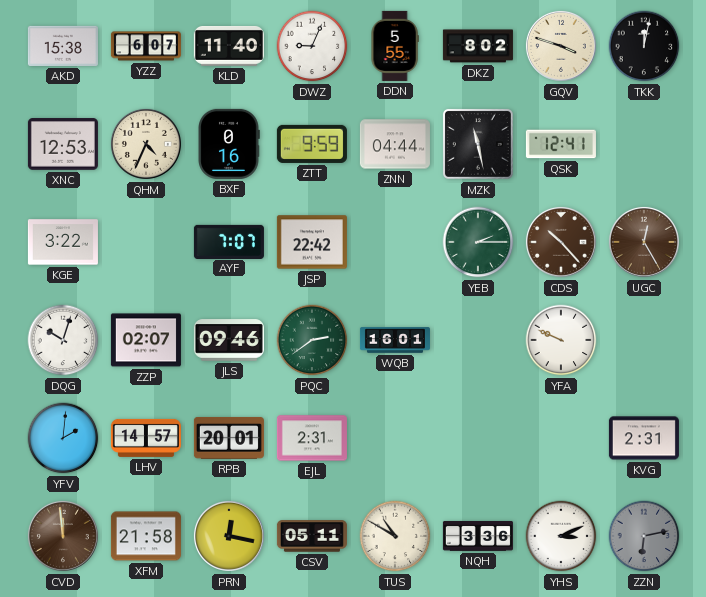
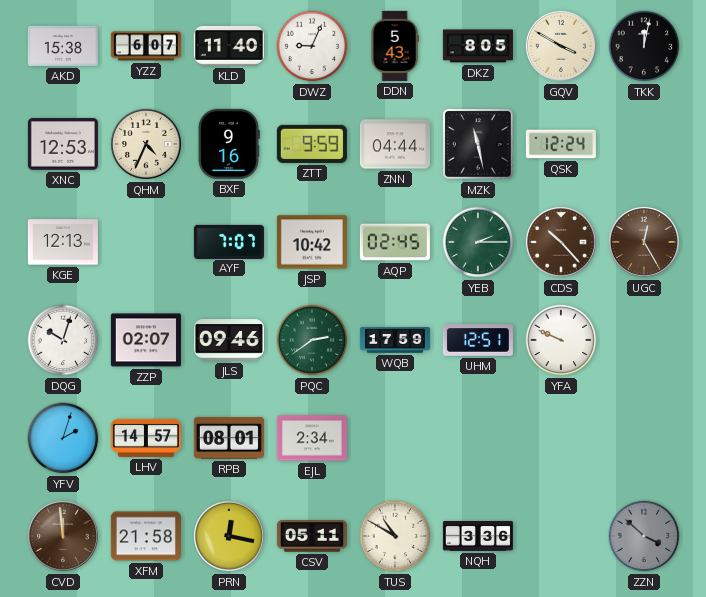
DDN: 5:55 -> 5:43
DKZ: 8:02 -> 8:05
GQV: 3:48 -> 3:50
BXF: 0:16 -> 9:16
QSK: 12:41 -> 12:24
KGE: 3:22 -> 12:13
JSP: 22:42 -> 10:42
AQP: none -> 02:45
WQB: 16:01 -> 17:59
UHM: none -> 12:51
YFV: 2:01 -> 2:03
RPB: 20:01 -> 08:01
EJL: 2:31 -> 2:34
KVG: 2:31 -> none
YHS: 3:11 -> none
ZZN: 6:13 -> 3:52
